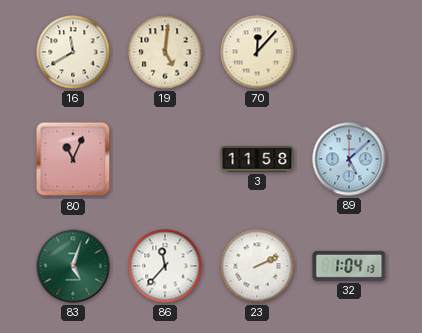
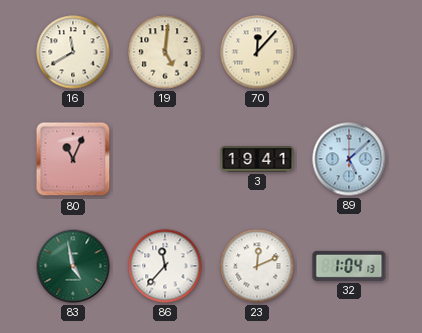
3: 11:58 -> 19:41
83: 5:03 -> 4:58
23: 2:11 -> 12:11
